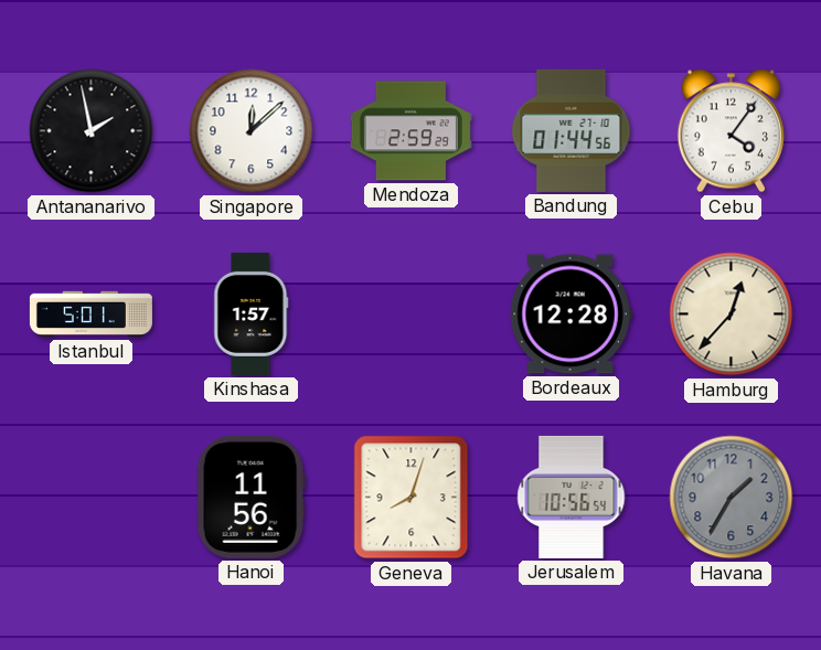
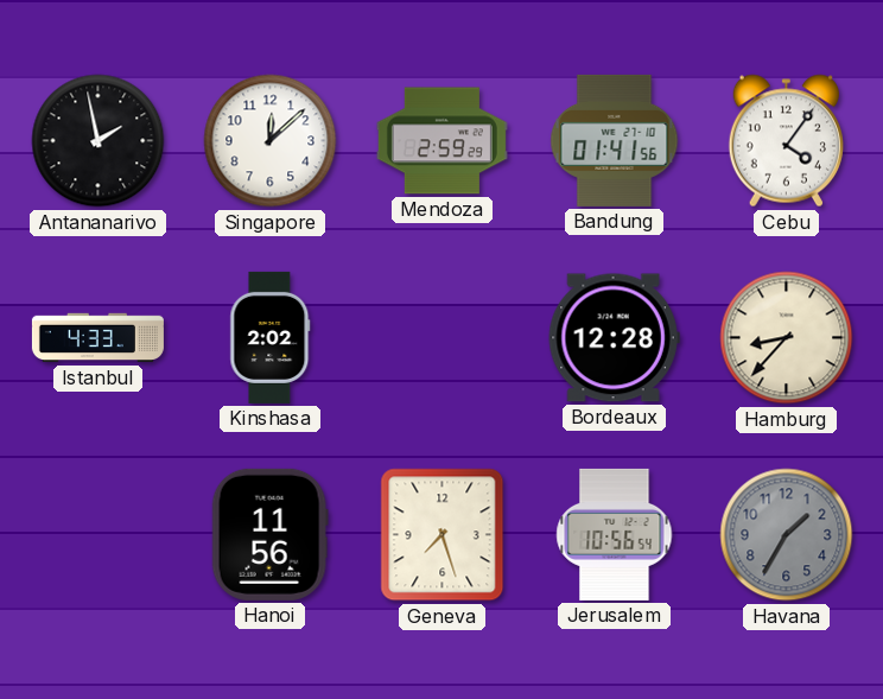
Bandung: 01:44 -> 01:41
Istanbul: 5:01 -> 4:33
Kinshasa: 1:57 -> 2:02
Hamburg: 12:37 -> 8:37
Geneva: 8:03 -> 7:27
